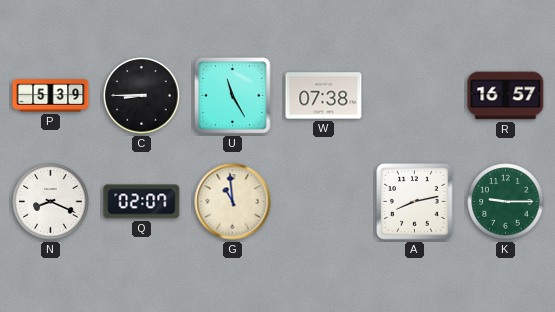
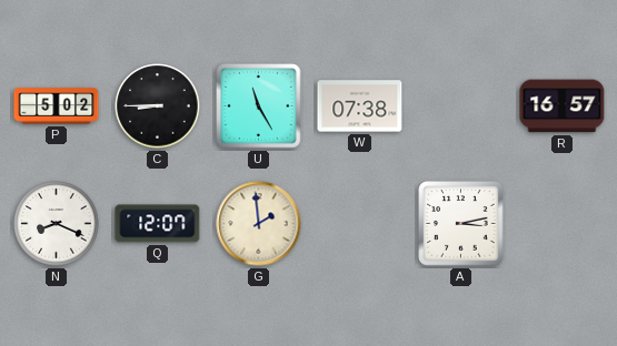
P: 5:39 -> 5:02
Q: 02:07 -> 12:07
G: 10:59 -> 1:59
A: 8:13 -> 3:13
K: 9:15 -> none
